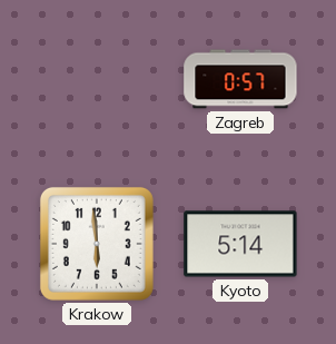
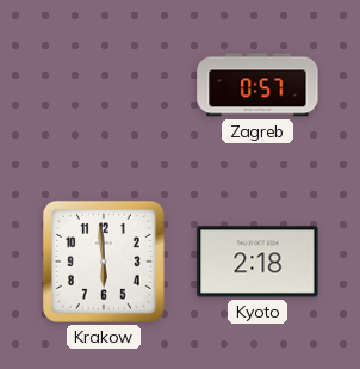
Kyoto: 5:14 -> 2:18
